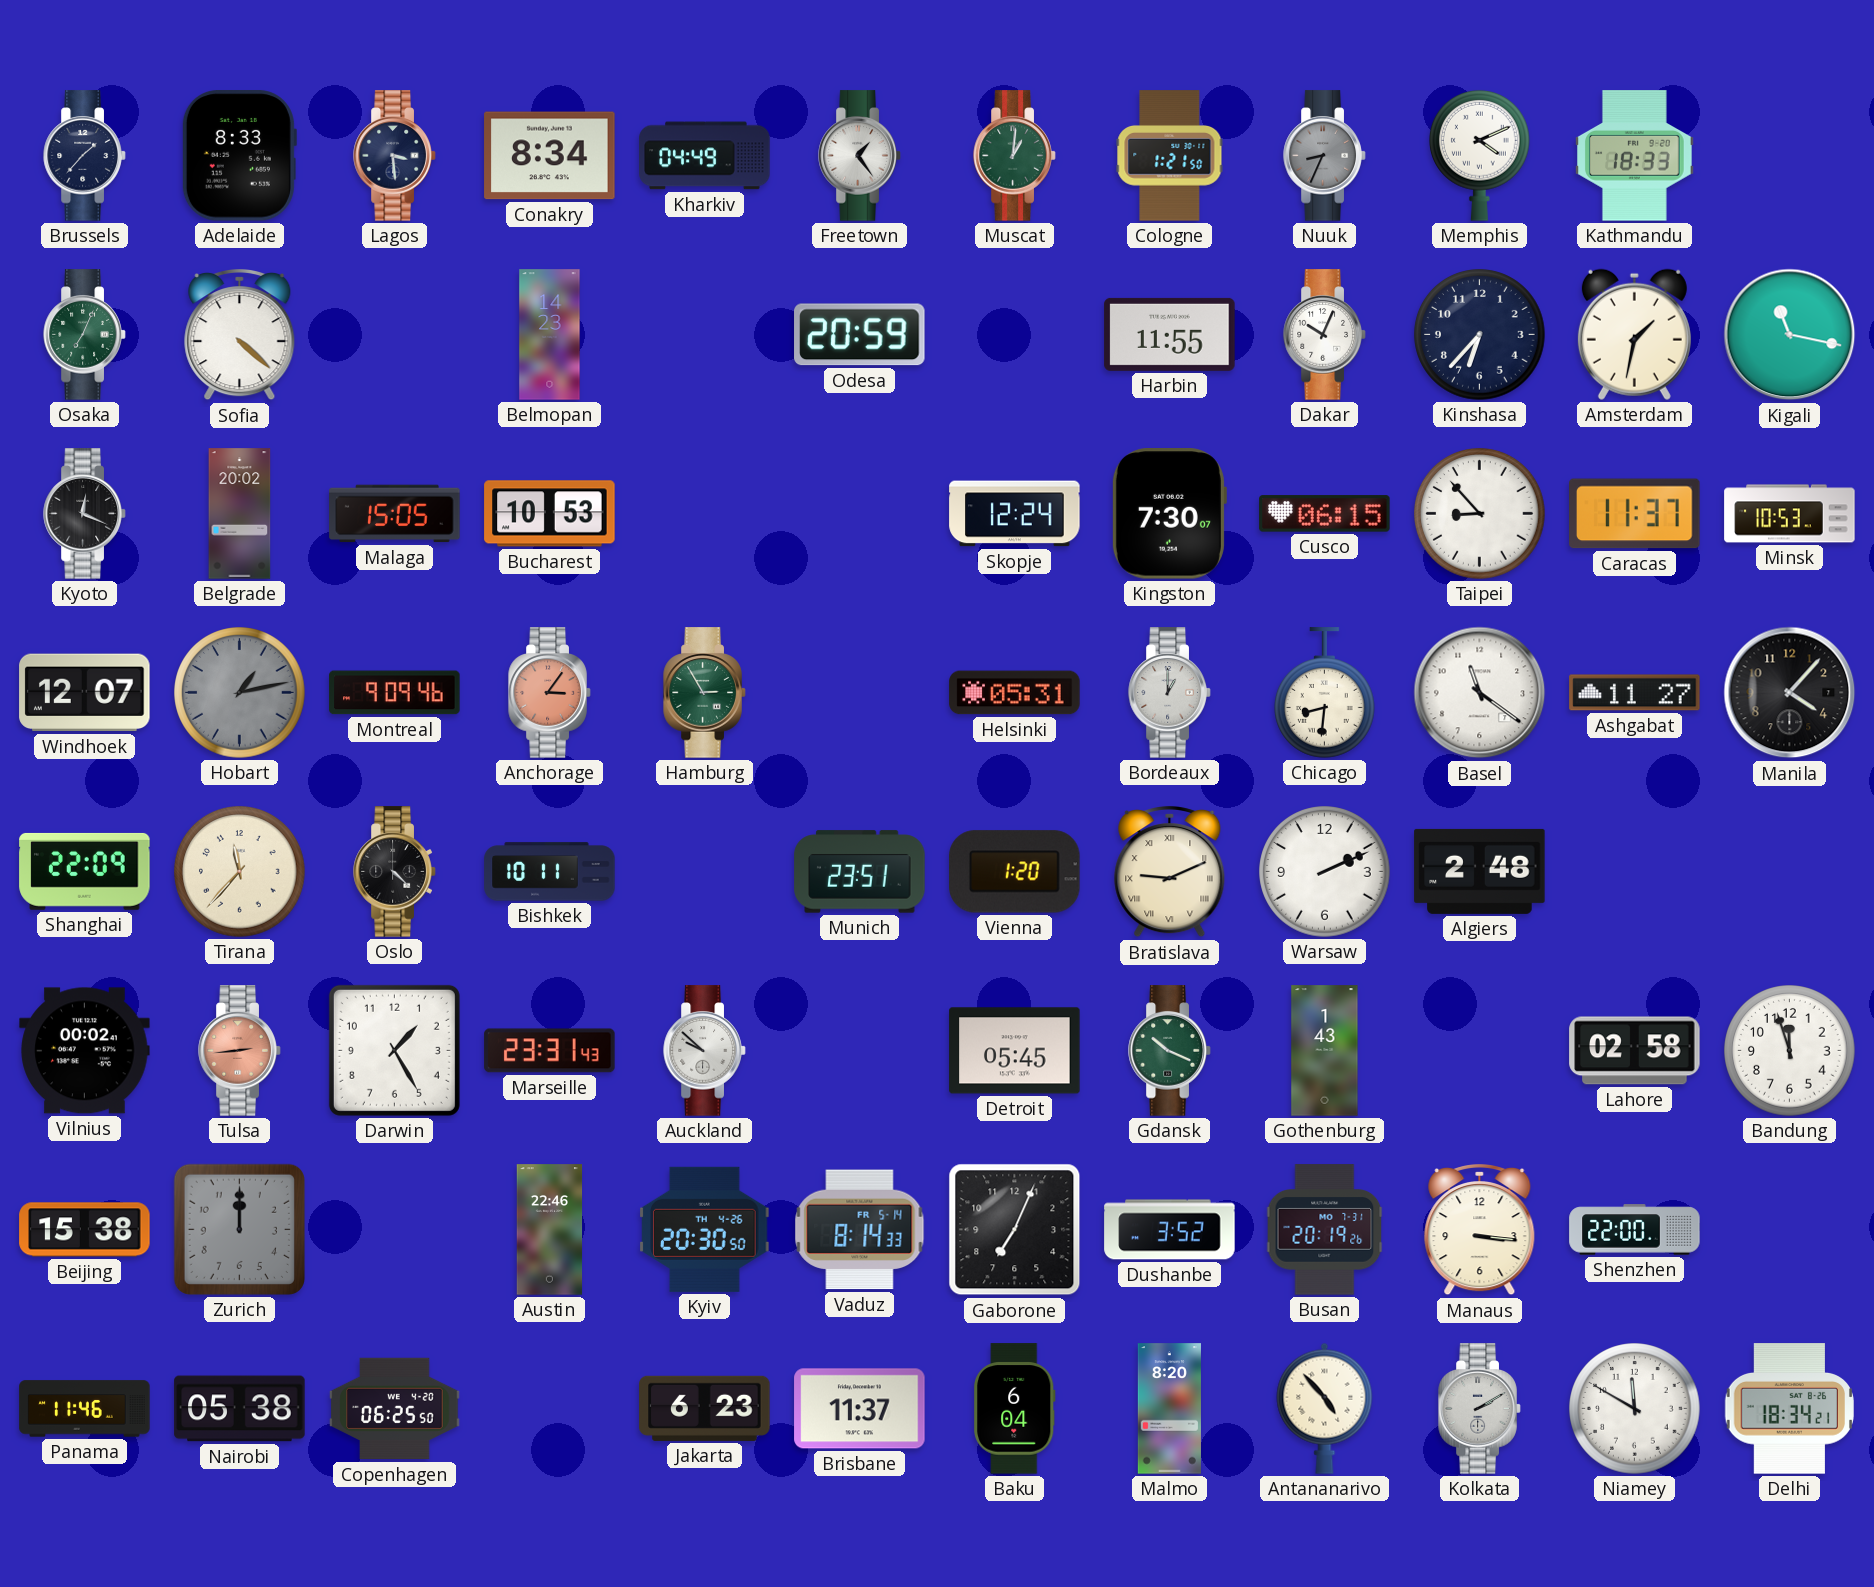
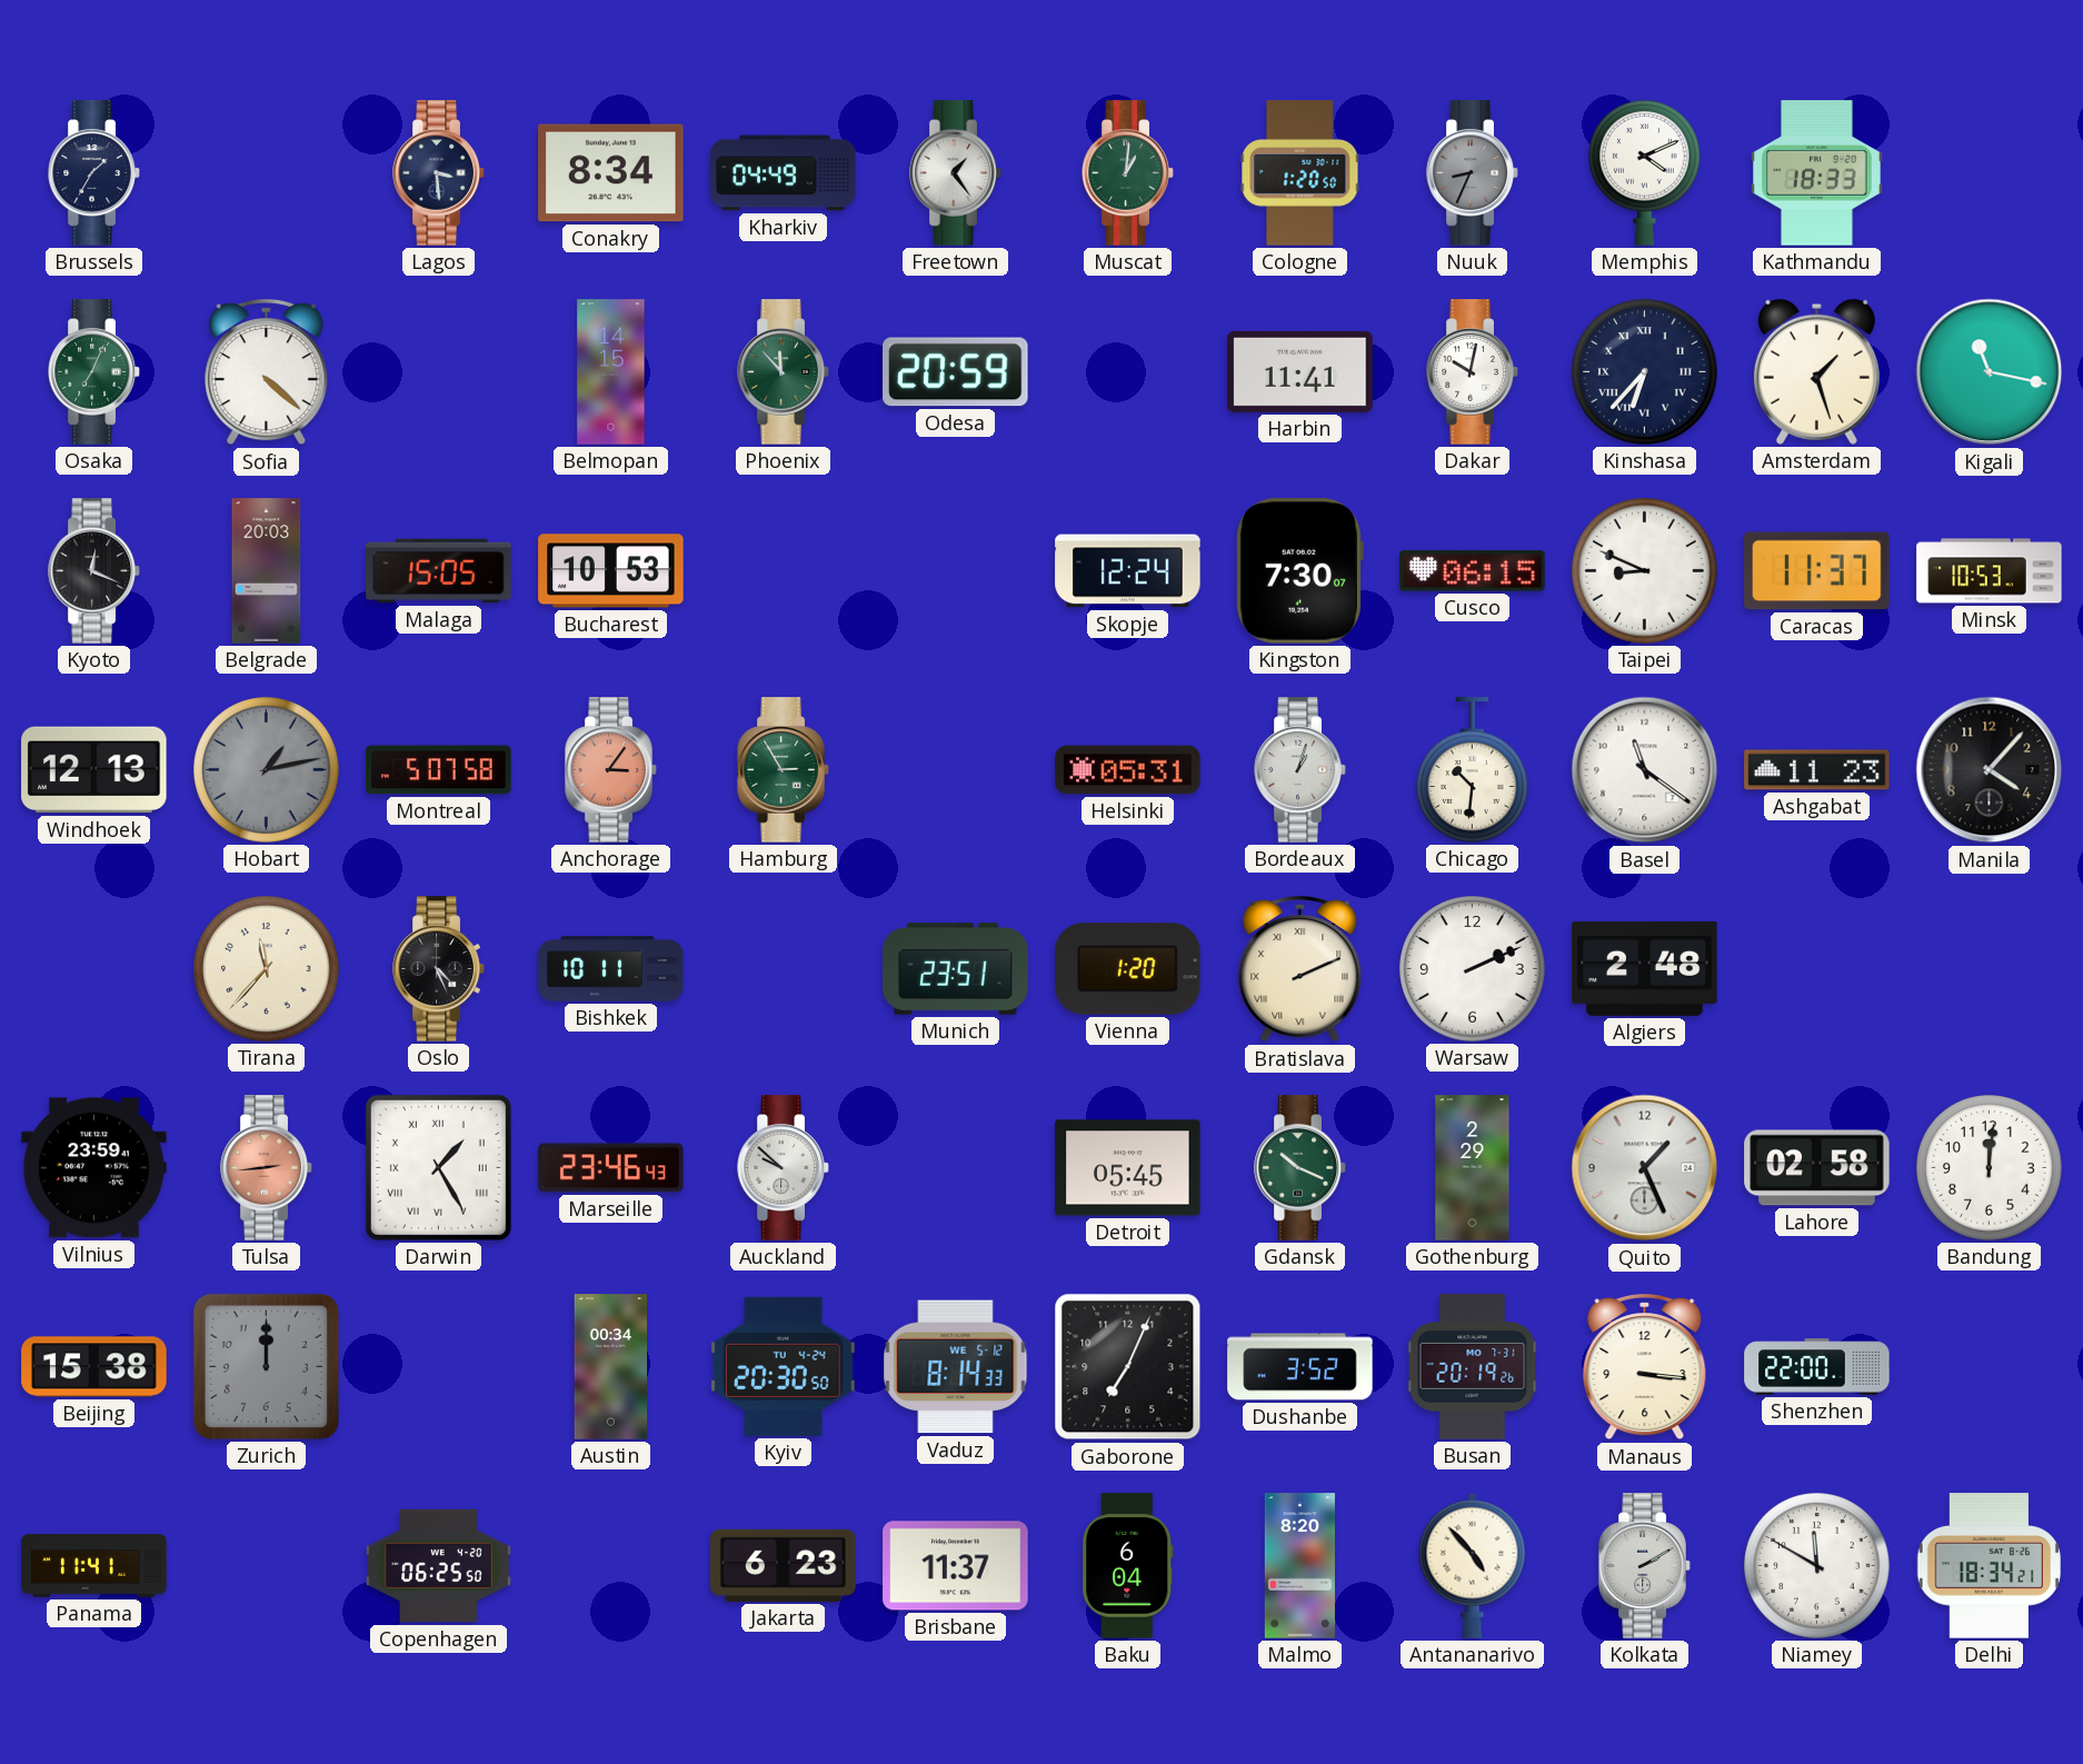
Brussels: 1:37 -> 1:35
Adelaide: 8:33 -> none
Cologne: 1:21 -> 1:20
Belmopan: 14:23 -> 14:15
Phoenix: none -> 11:53
Harbin: 11:55 -> 11:41
Dakar: 10:04 -> 10:02
Kinshasa numerals: Arabic -> Roman
Amsterdam: 1:32 -> 1:27
Belgrade: 20:02 -> 20:03
Taipei: 8:53 -> 8:49
Windhoek: 12:07 -> 12:13
Montreal: 9:09 -> 5:07
Bordeaux: 1:00 -> 1:03
Chicago: 8:31 -> 10:31
Ashgabat: 11:27 -> 11:23
Shanghai: 22:09 -> none
Oslo: 4:22 -> 4:26
Bratislava: 9:11 -> 2:11
Vilnius: 00:02 -> 23:59
Darwin numerals: Arabic -> Roman
Marseille: 23:31 -> 23:46
Gothenburg: 1:43 -> 2:29
Quito: none -> 1:26
Bandung: 11:57 -> 12:01
Austin: 22:46 -> 00:34
Kyiv date: TH 4-26 -> TU 4-24
Vaduz date: FR 5-14 -> WE 5-12
Panama: 11:46 -> 11:41
Nairobi: 05:38 -> none
